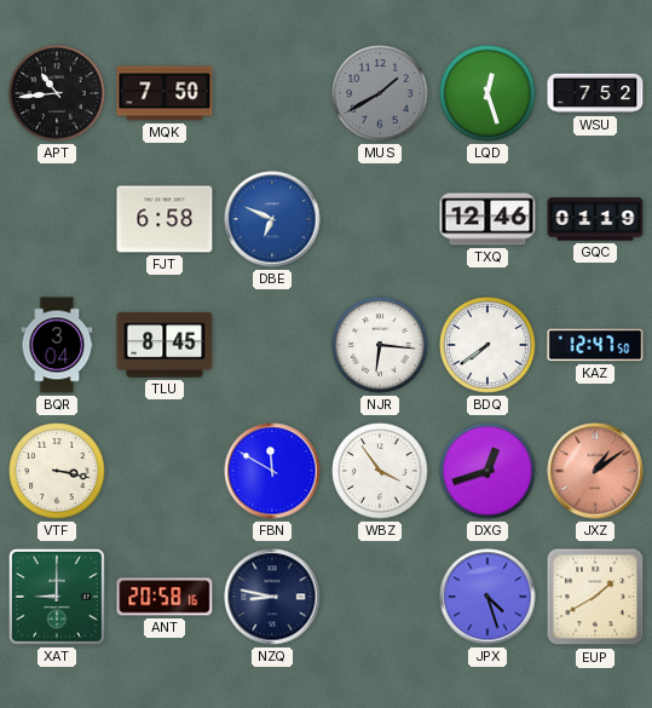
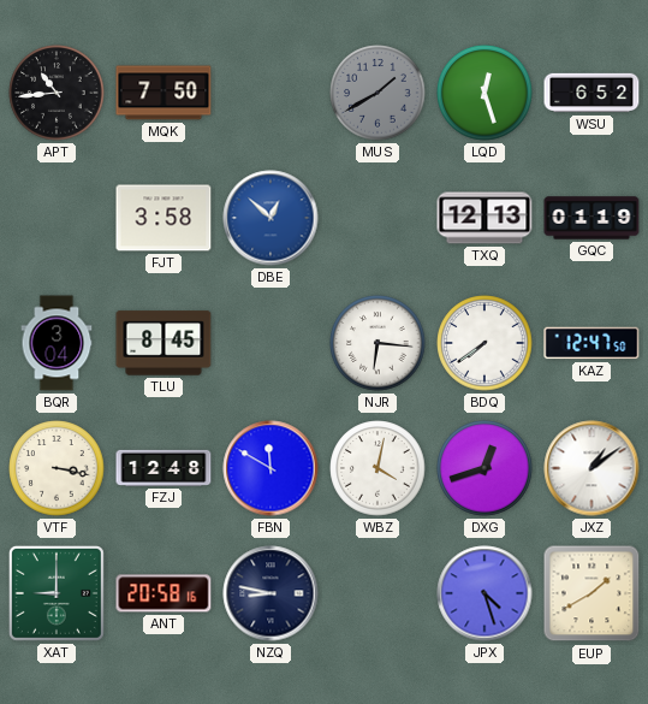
WSU: 7:52 -> 6:52
FJT: 6:58 -> 3:58
DBE: 6:49 -> 12:52
TXQ: 12:46 -> 12:13
FZJ: none -> 12:48
WBZ: 3:54 -> 4:02
JXZ dial: salmon -> white
